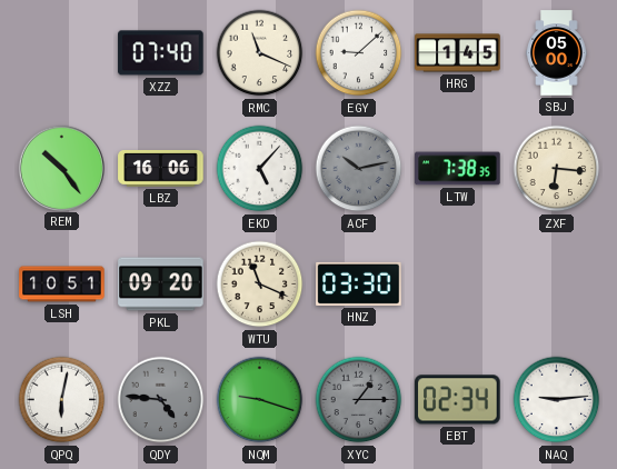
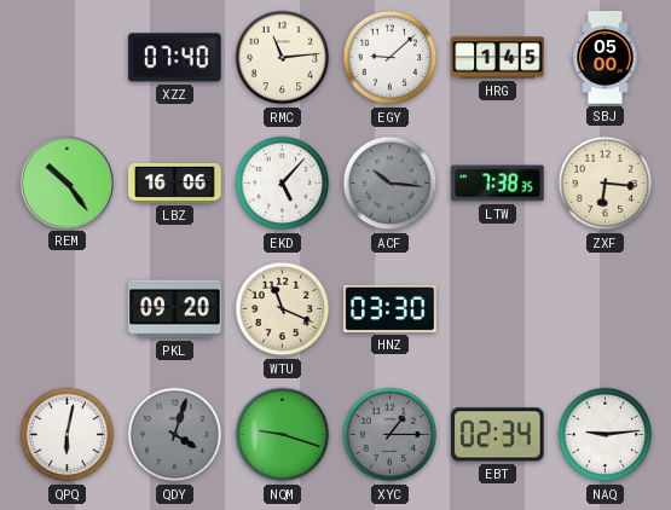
RMC: 11:19 -> 11:14
ACF: 10:13 -> 10:16
LSH: 10:51 -> none
QDY: 4:46 -> 4:03
